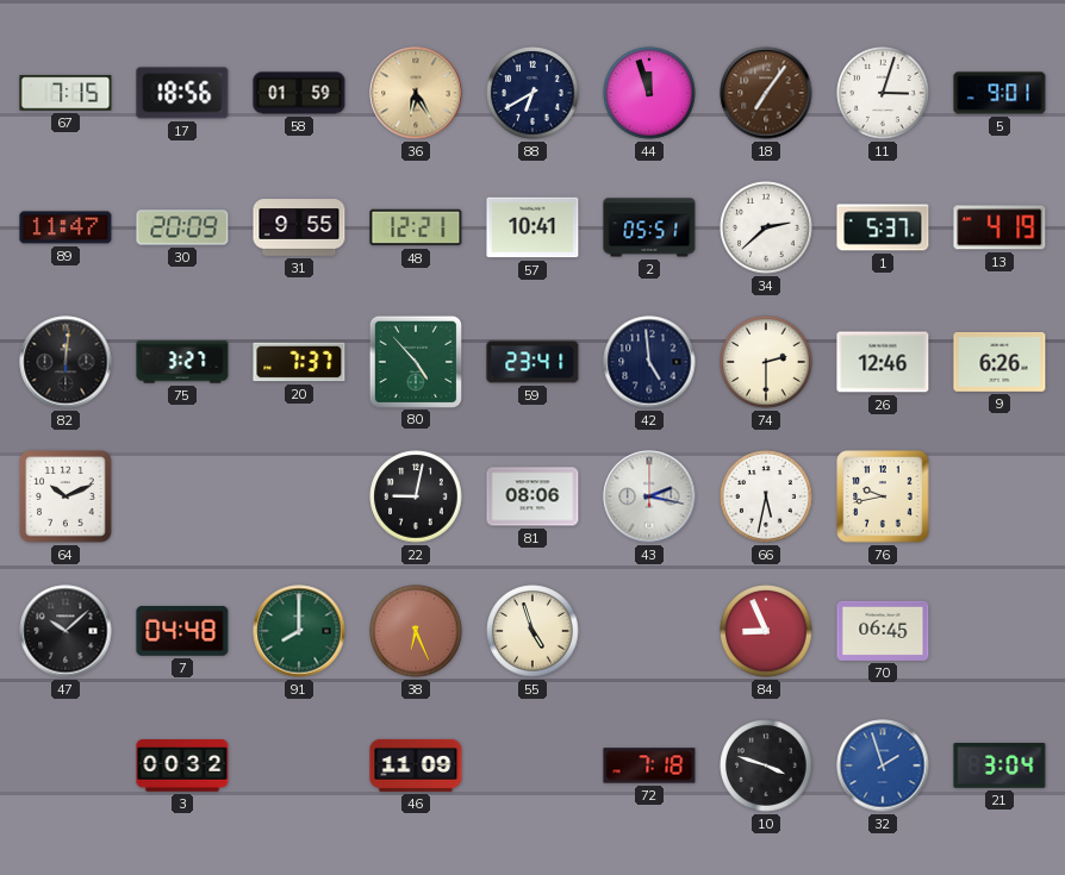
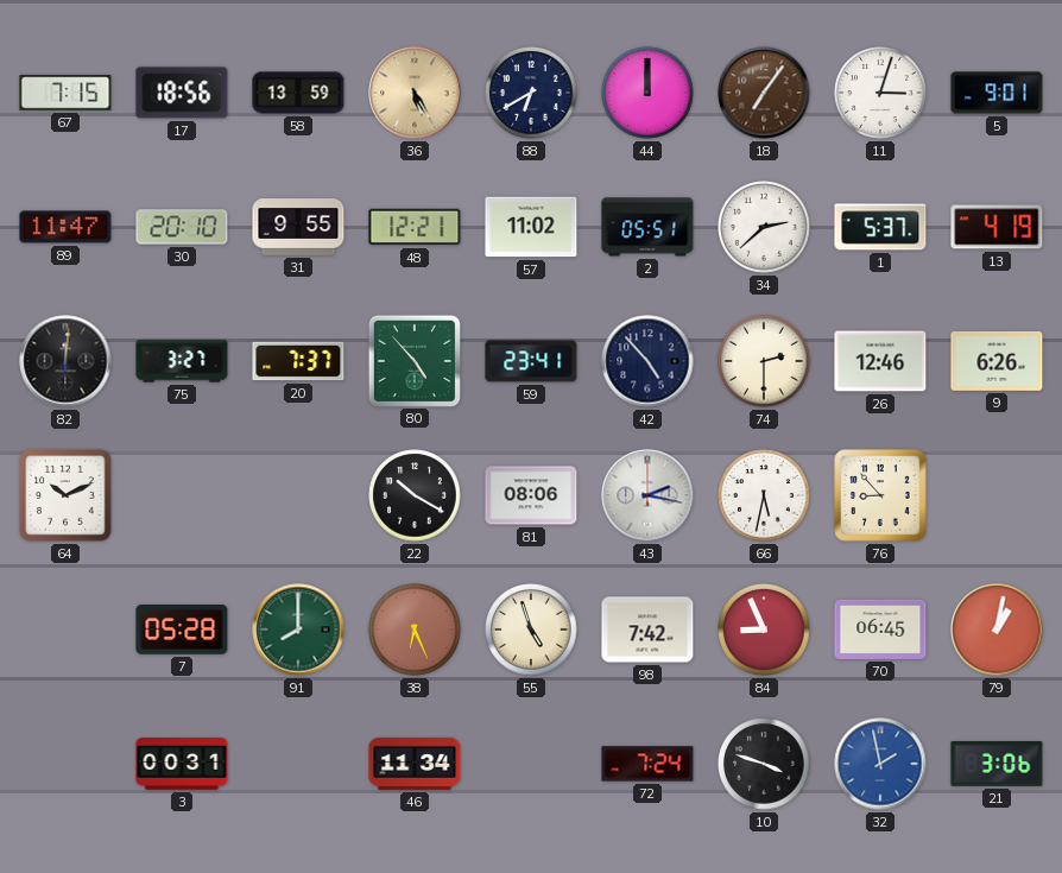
58: 01:59 -> 13:59
36: 6:25 -> 5:25
44: 11:57 -> 12:00
30: 20:09 -> 20:10
57: 10:41 -> 11:02
42: 4:59 -> 4:53
22: 9:02 -> 10:20
76: 9:43 -> 8:53
47: 10:08 -> none
7: 04:48 -> 05:28
98: none -> 7:42
79: none -> 1:02
3: 00:32 -> 00:31
46: 11:09 -> 11:34
72: 7:18 -> 7:24
32: 1:57 -> 1:58
21: 3:04 -> 3:06
